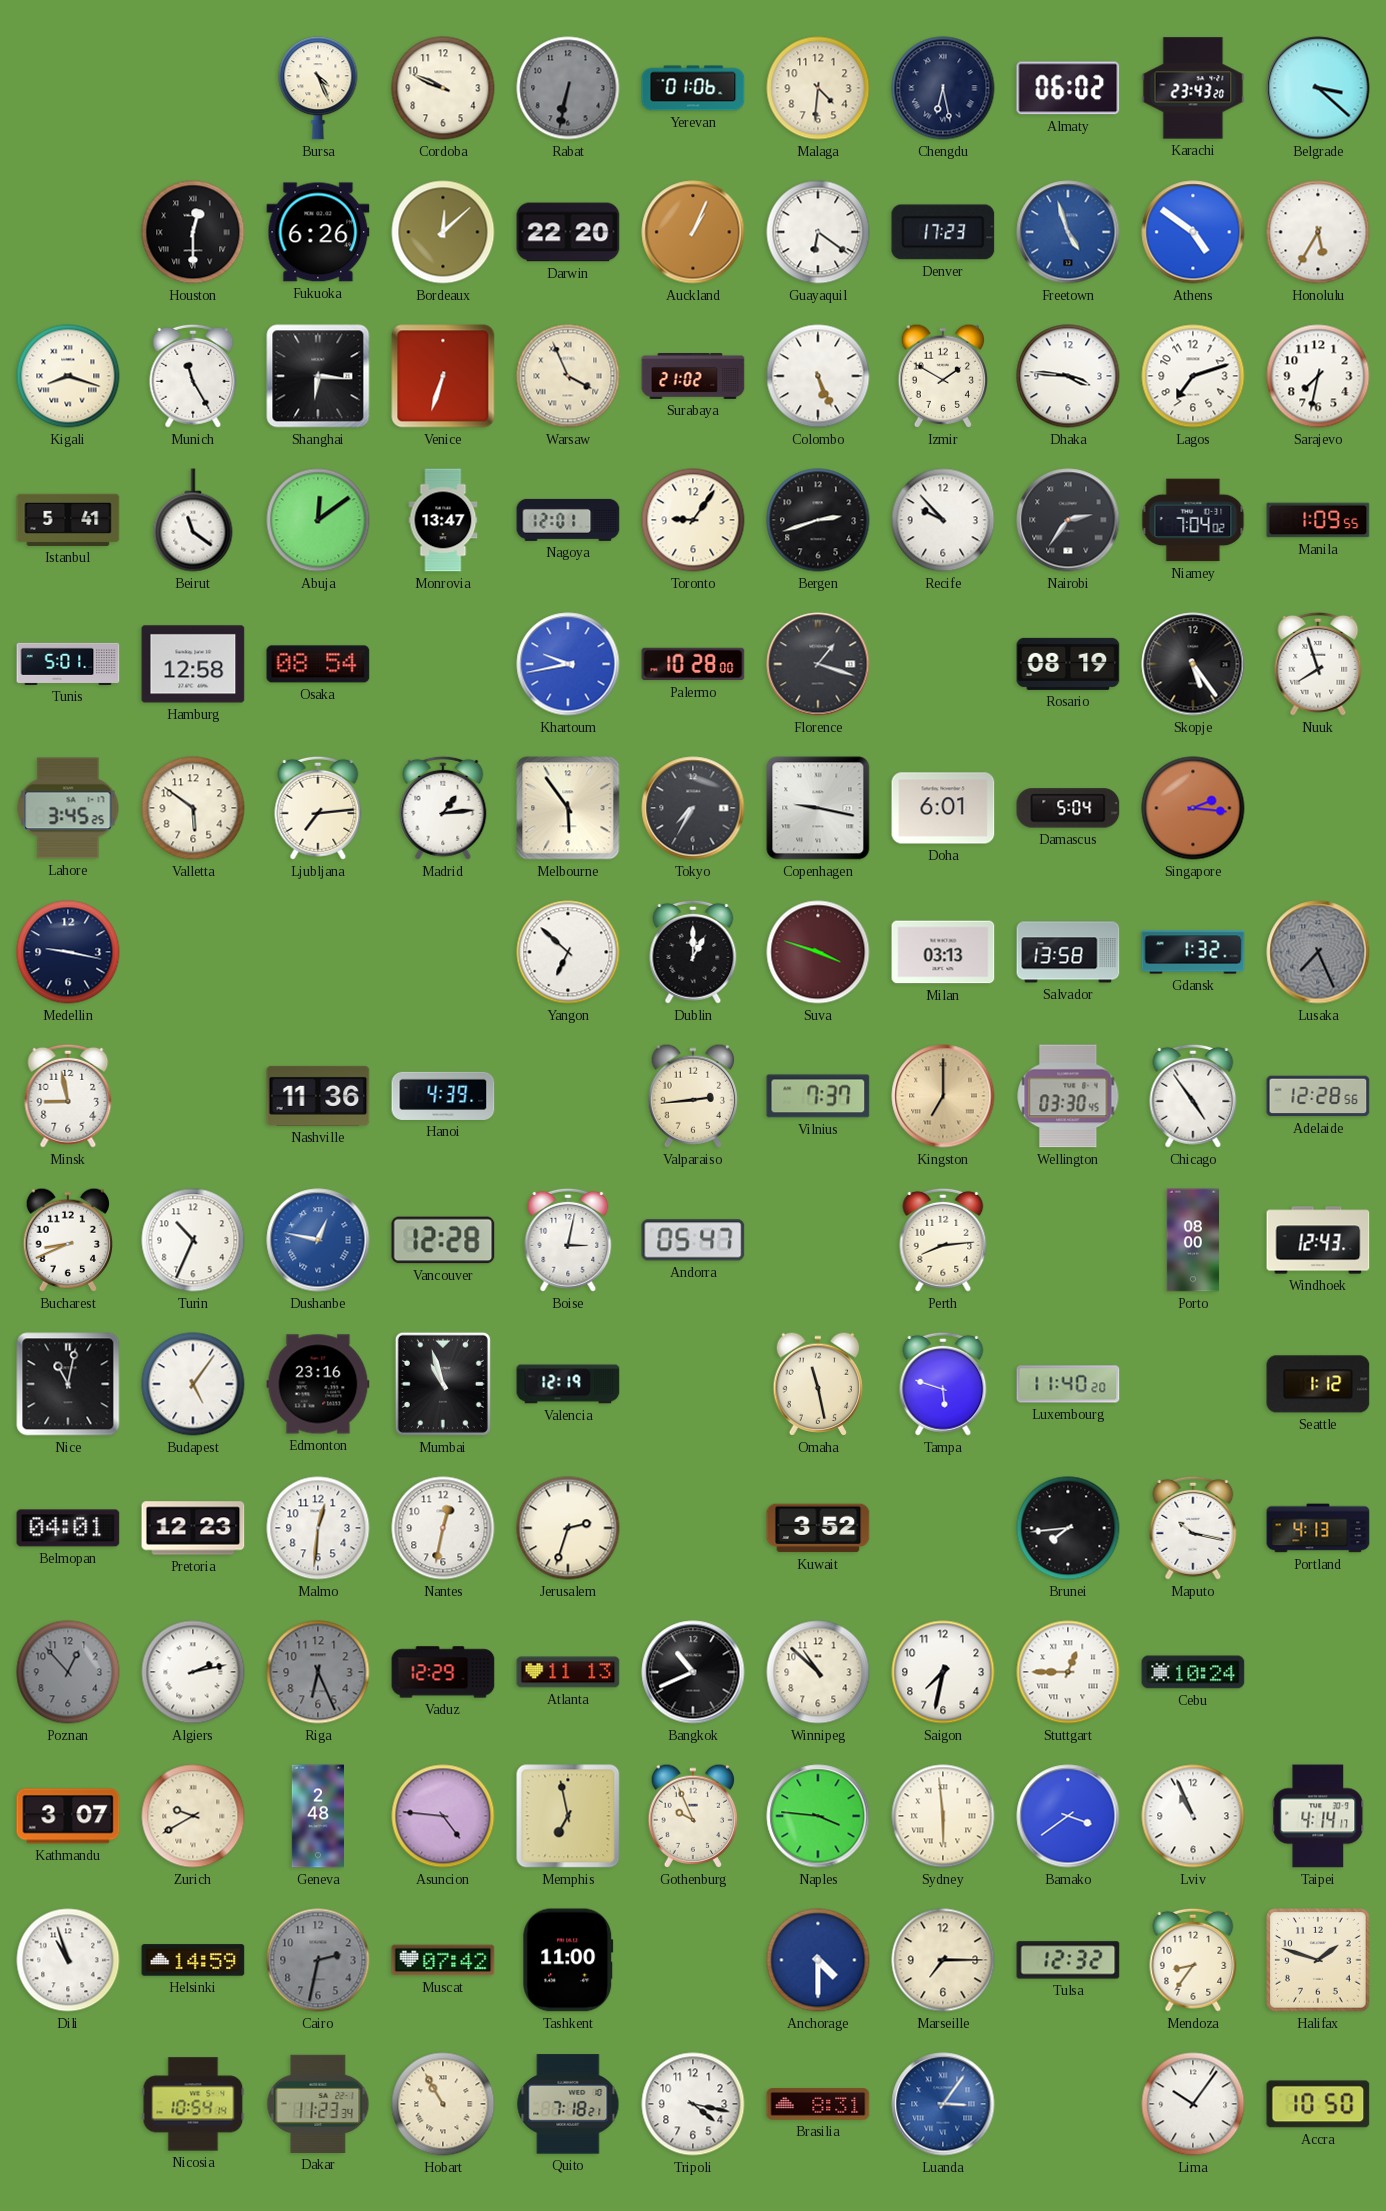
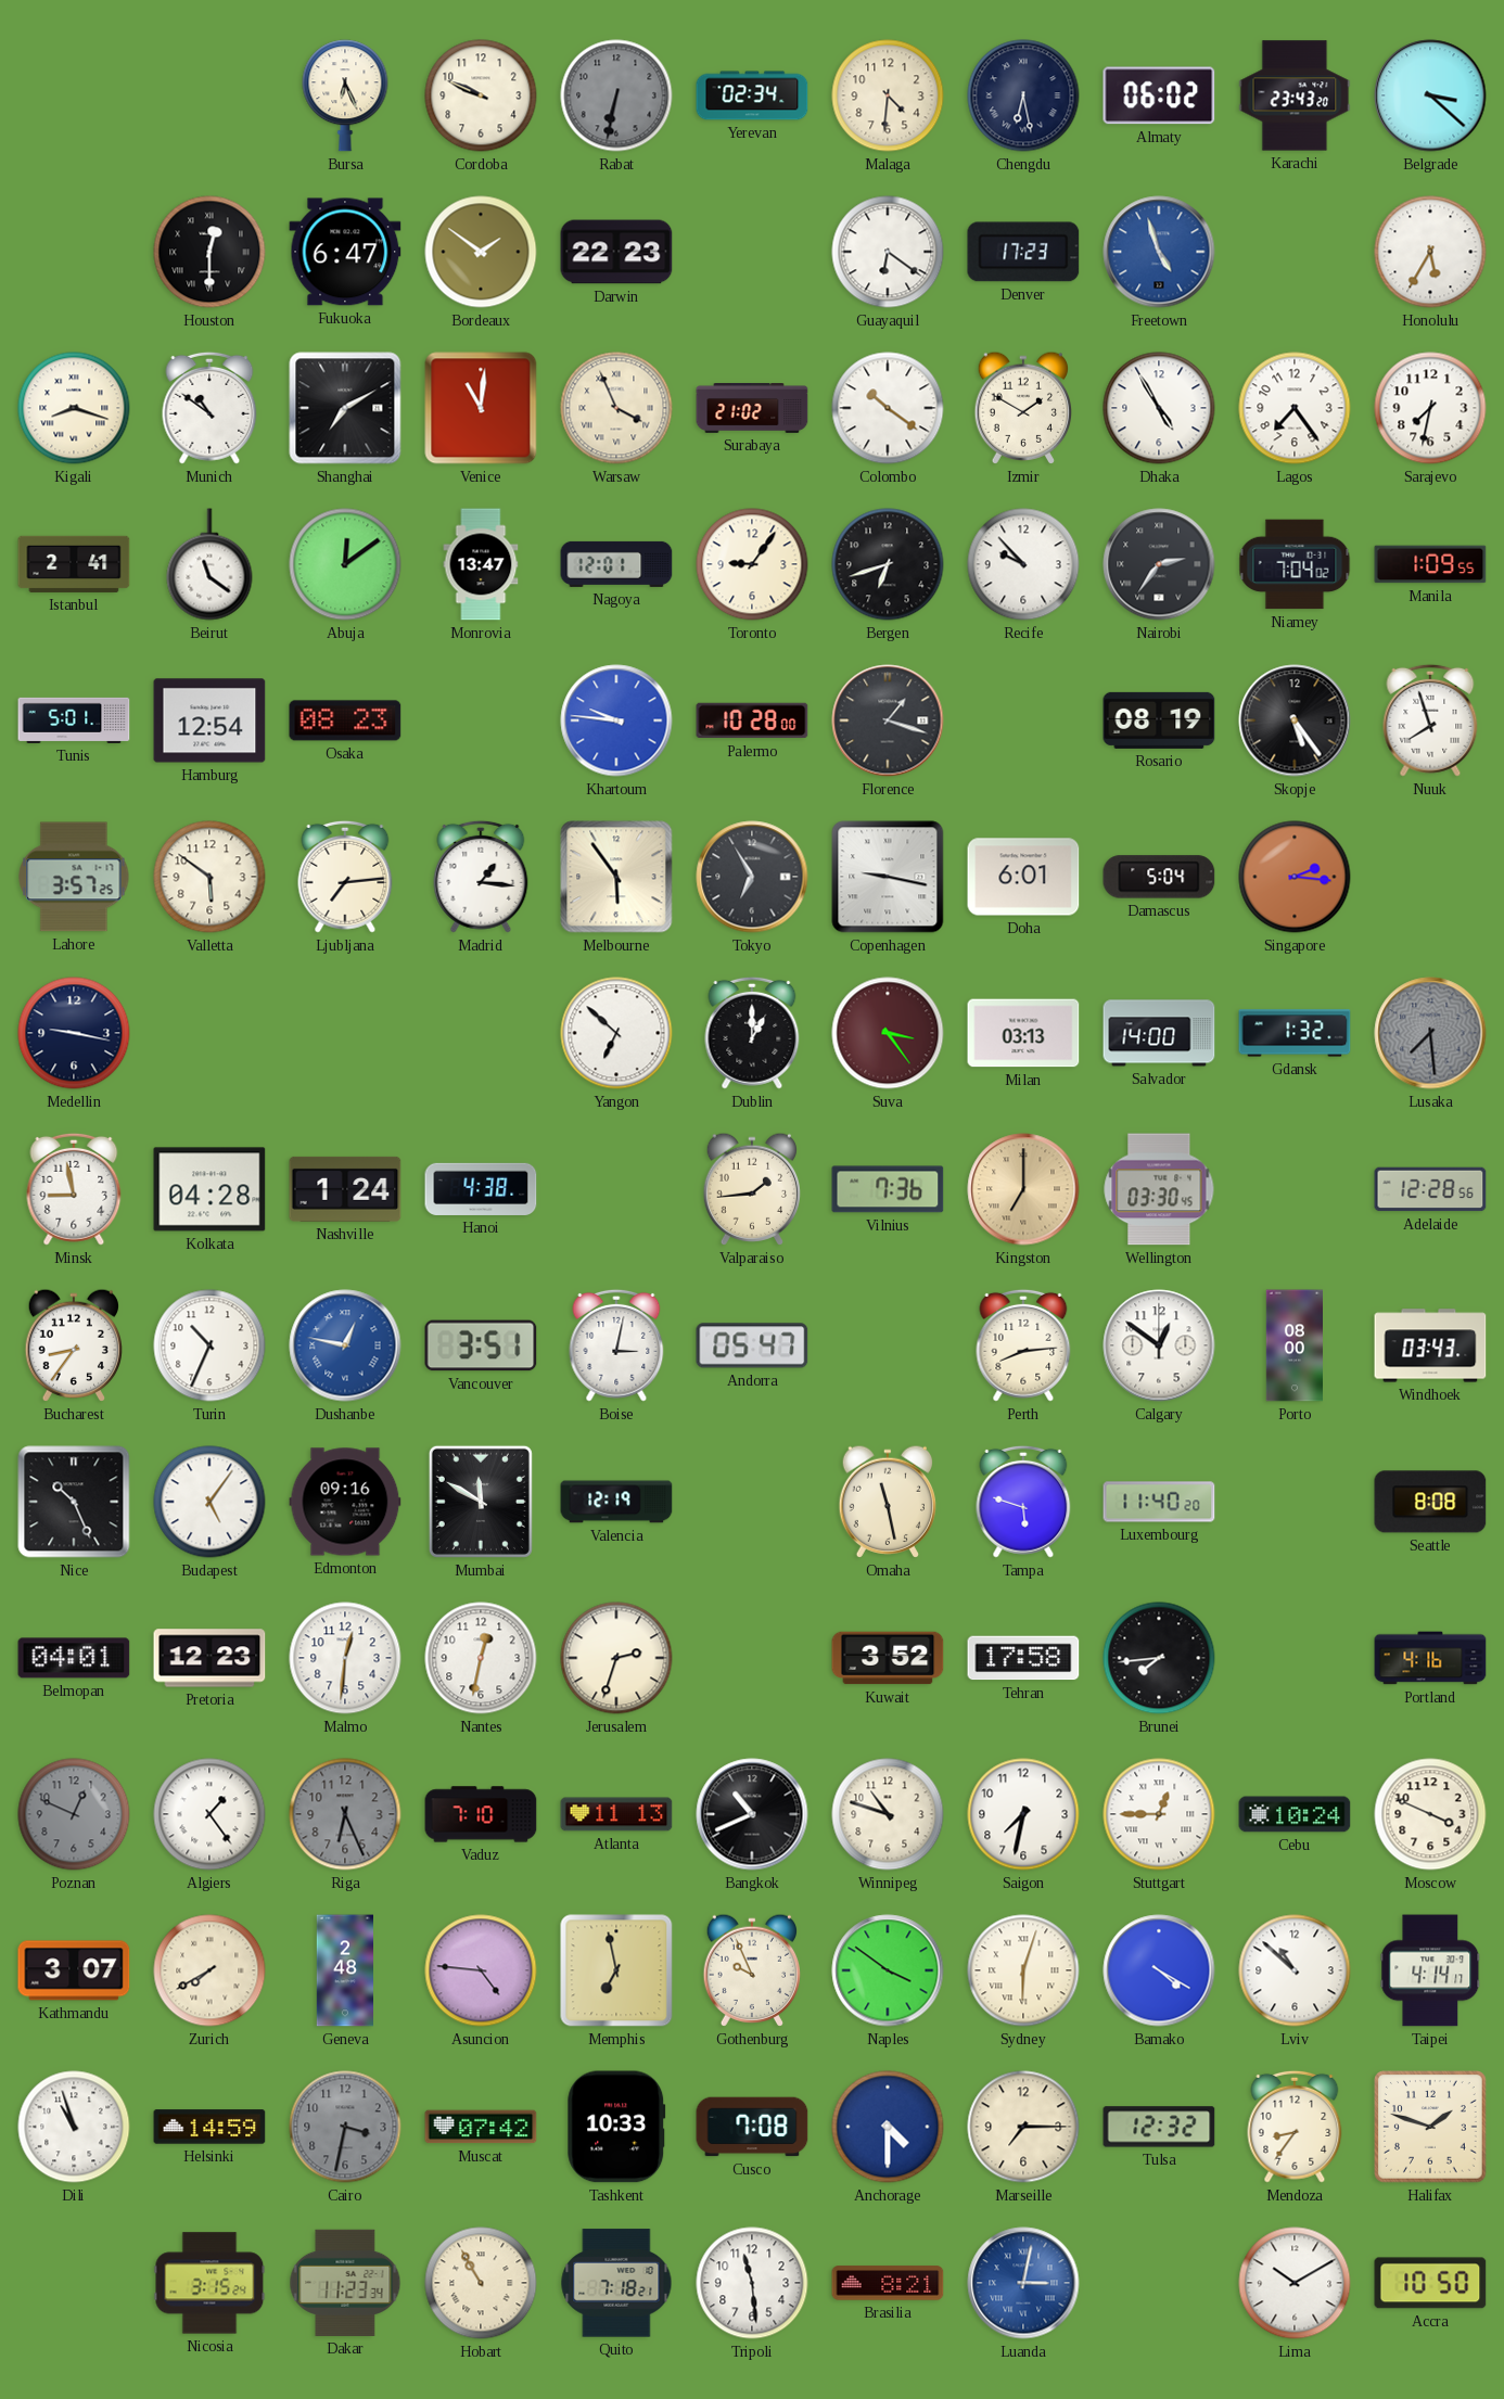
Bursa: 4:26 -> 6:26
Yerevan: 01:06 -> 02:34
Fukuoka: 6:26 -> 6:47
Bordeaux: 12:08 -> 1:51
Darwin: 22:20 -> 22:23
Auckland: 1:04 -> none
Athens: 4:51 -> none
Munich: 11:25 -> 10:51
Shanghai: 6:16 -> 7:10
Venice: 6:33 -> 11:01
Colombo: 5:26 -> 10:21
Dhaka: 3:46 -> 4:55
Lagos: 7:12 -> 7:24
Istanbul: 5:41 -> 2:41
Bergen: 2:42 -> 6:42
Hamburg: 12:58 -> 12:54
Osaka: 08:54 -> 08:23
Khartoum: 9:43 -> 9:46
Lahore: 3:45 -> 3:57
Madrid: 1:14 -> 1:16
Tokyo: 7:35 -> 6:55
Suva: 3:48 -> 3:24
Salvador: 13:58 -> 14:00
Lusaka: 7:26 -> 7:29
Kolkata: none -> 04:28
Nashville: 11:36 -> 1:24
Hanoi: 4:39 -> 4:38
Valparaiso: 2:44 -> 1:44
Vilnius: 7:37 -> 7:36
Chicago: 4:54 -> none
Bucharest: 8:41 -> 8:36
Vancouver: 12:28 -> 3:51
Calgary: none -> 12:51
Windhoek: 12:43 -> 03:43
Nice: 11:02 -> 10:26
Edmonton: 23:16 -> 09:16
Mumbai: 10:57 -> 11:50
Seattle: 1:12 -> 8:08
Tehran: none -> 17:58
Maputo: 10:17 -> none
Portland: 4:13 -> 4:16
Poznan: 12:53 -> 12:49
Algiers: 2:13 -> 1:24
Vaduz: 12:29 -> 7:10
Winnipeg: 10:52 -> 10:48
Moscow: none -> 3:49
Zurich: 9:40 -> 7:40
Naples: 3:46 -> 3:51
Sydney: 5:59 -> 6:03
Bamako: 3:39 -> 4:20
Lviv: 10:56 -> 10:52
Cairo: 2:32 -> 3:32
Tashkent: 11:00 -> 10:33
Cusco: none -> 7:08
Nicosia: 10:54 -> 3:15
Tripoli: 4:17 -> 11:29
Brasilia: 8:31 -> 8:21
Luanda: 3:06 -> 3:02
Lima: 10:06 -> 10:10
